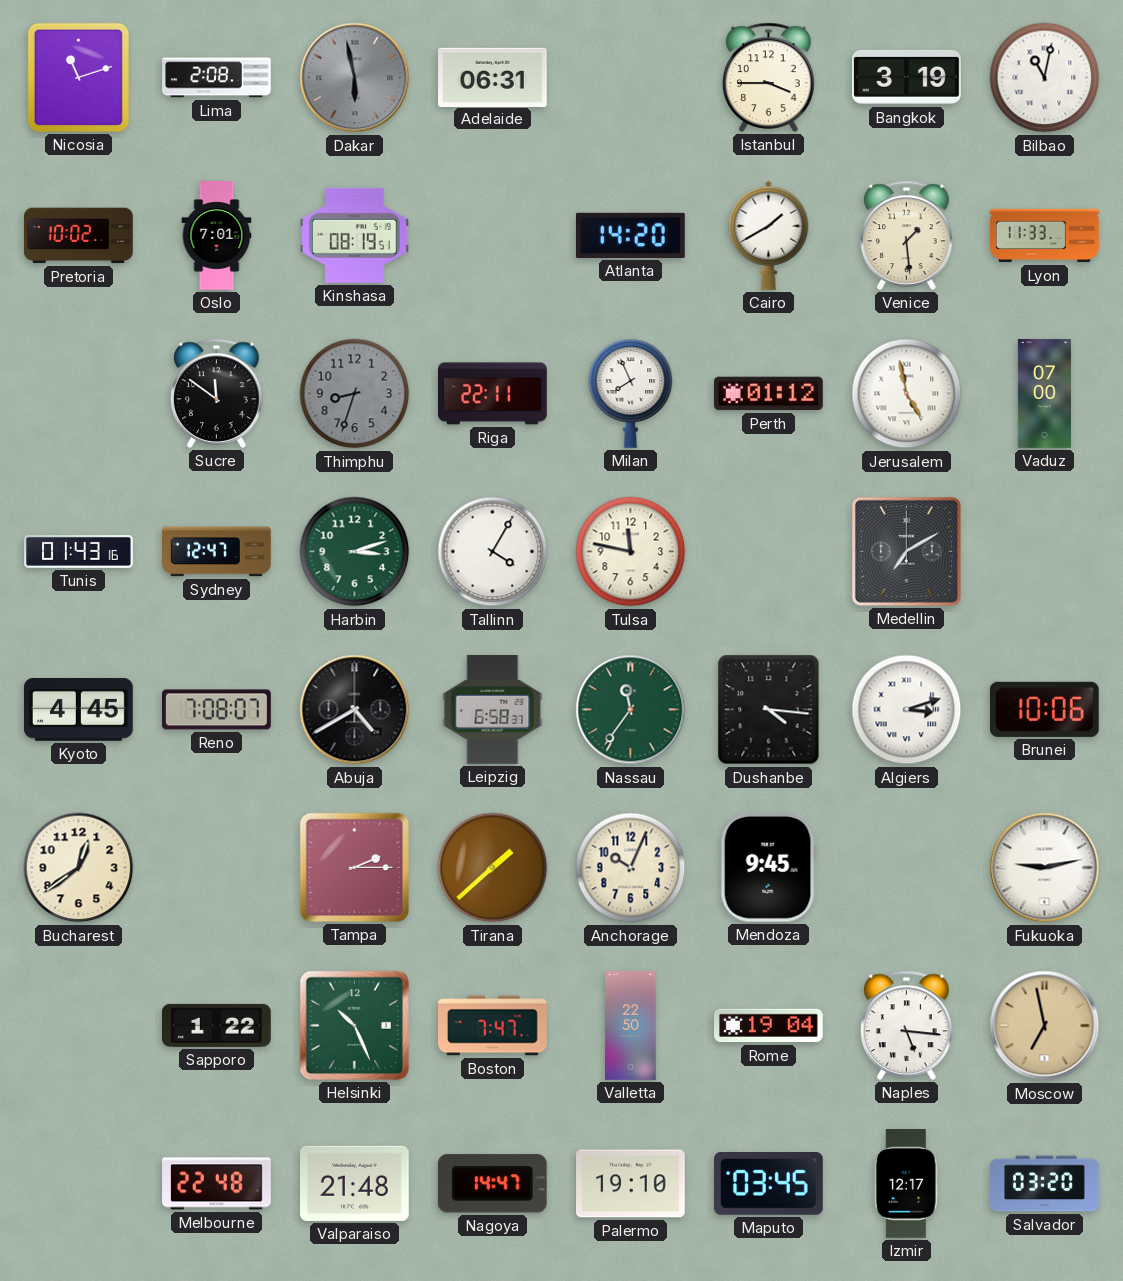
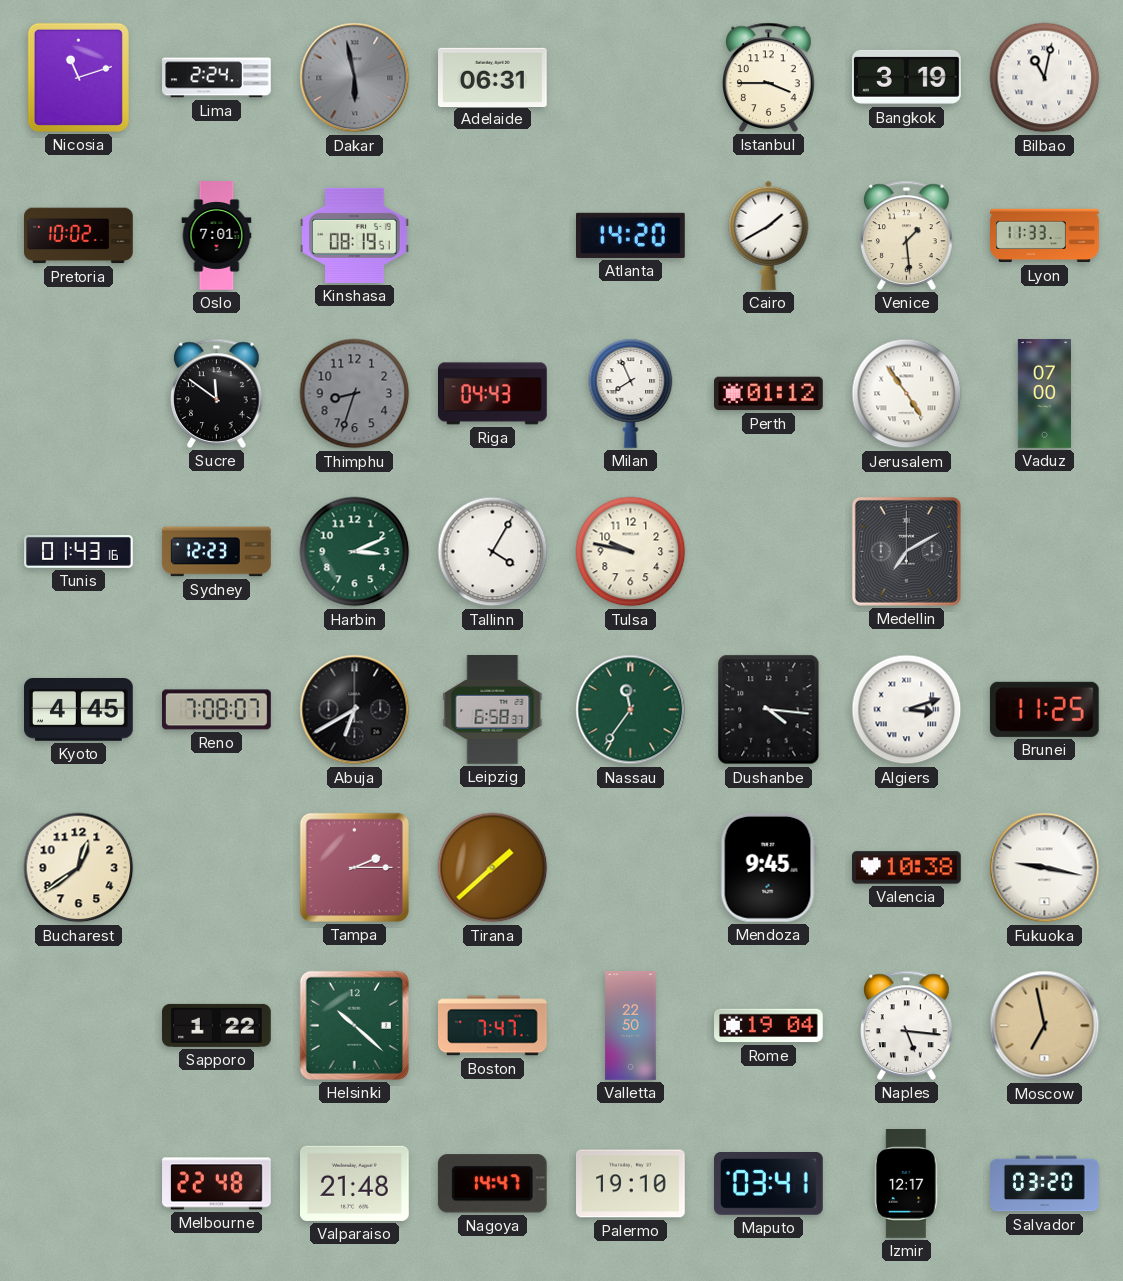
Lima: 2:08 -> 2:24
Riga: 22:11 -> 04:43
Jerusalem: 4:58 -> 4:54
Sydney: 12:47 -> 12:23
Harbin: 3:12 -> 3:11
Tulsa: 11:47 -> 9:47
Abuja: 4:40 -> 6:40
Brunei: 10:06 -> 11:25
Anchorage: 10:04 -> none
Valencia: none -> 10:38
Fukuoka: 9:13 -> 9:17
Helsinki: 10:26 -> 10:22
Maputo: 03:45 -> 03:41
